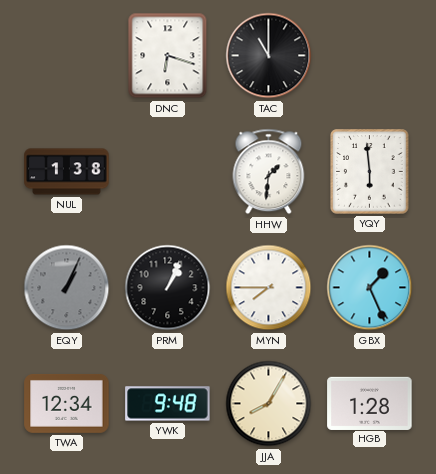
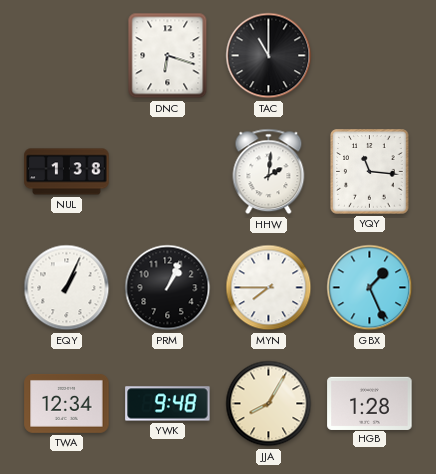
HHW: 1:31 -> 2:01
YQY: 5:59 -> 11:16
EQY dial: grey -> white
